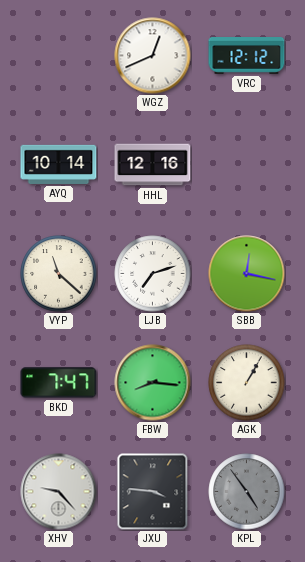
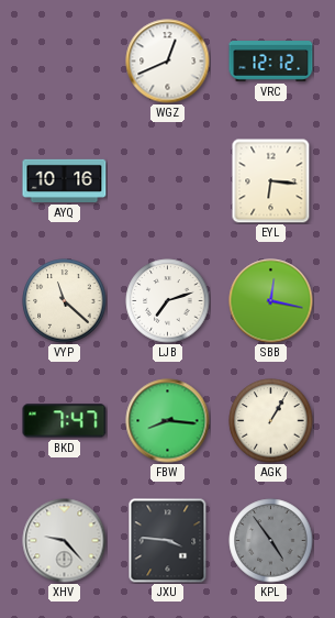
AYQ: 10:14 -> 10:16
HHL: 12:16 -> none
EYL: none -> 6:16
